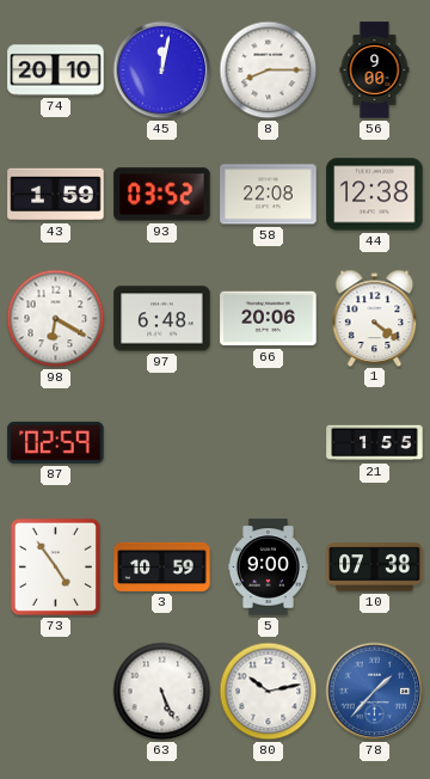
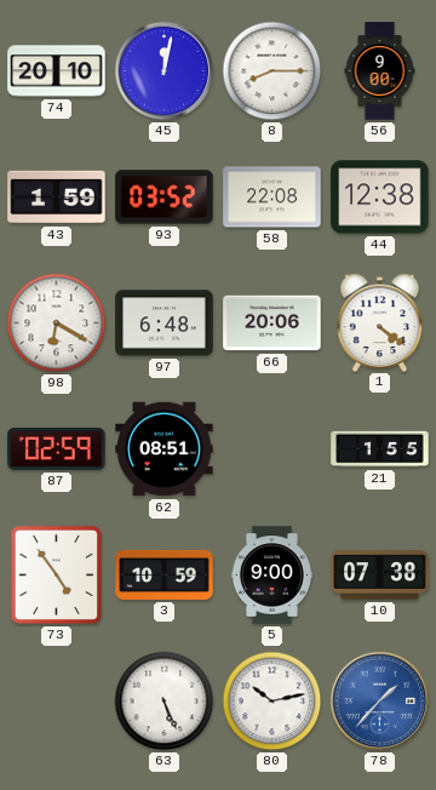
62: none -> 08:51
